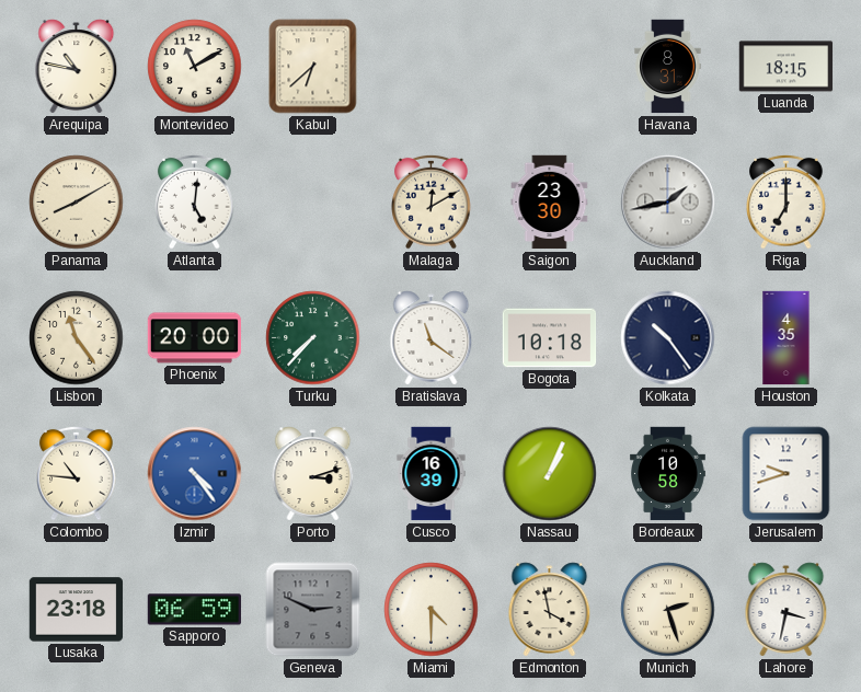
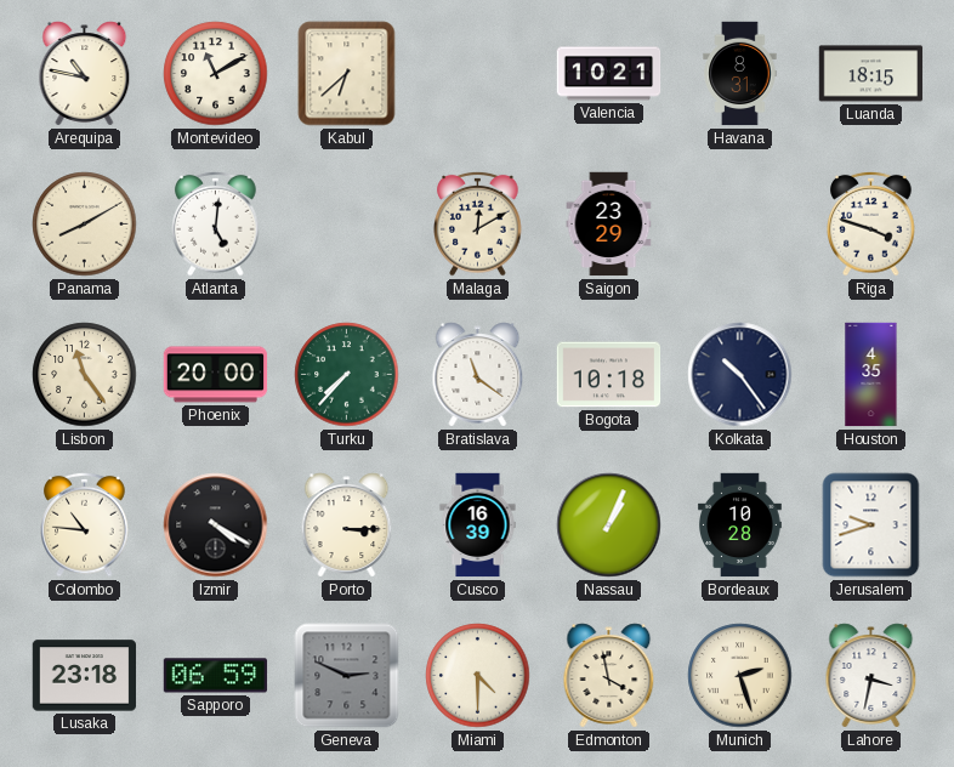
Valencia: none -> 10:21
Saigon: 23:30 -> 23:29
Auckland: 1:43 -> none
Riga: 7:00 -> 3:48
Izmir: 4:24 -> 4:20
Izmir dial: blue -> black
Porto: 3:12 -> 3:15
Bordeaux: 10:58 -> 10:28
